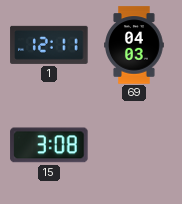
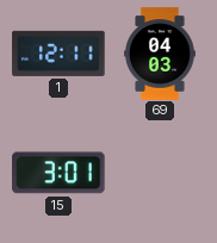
15: 3:08 -> 3:01
